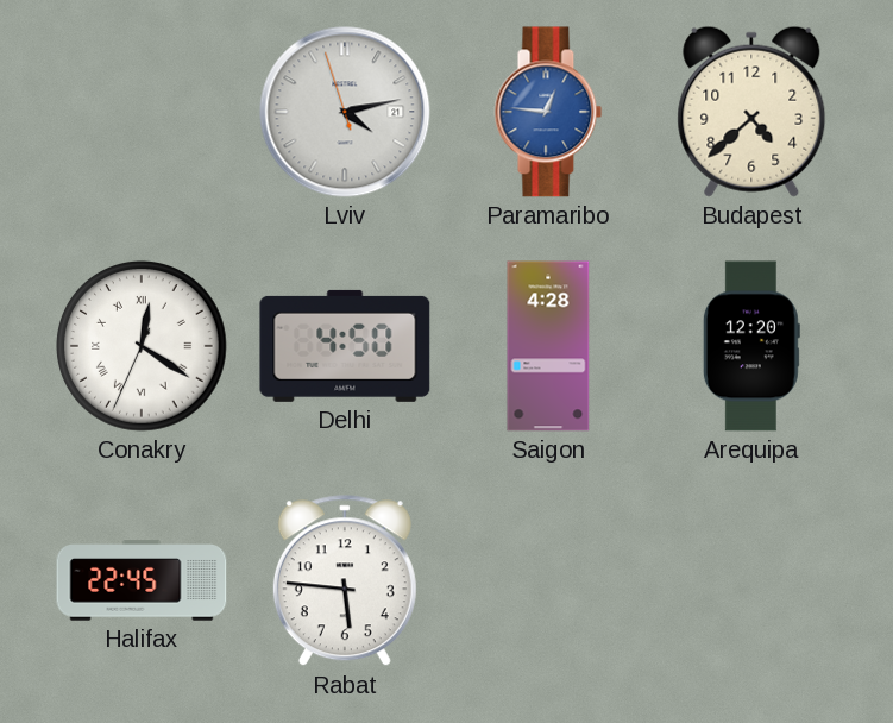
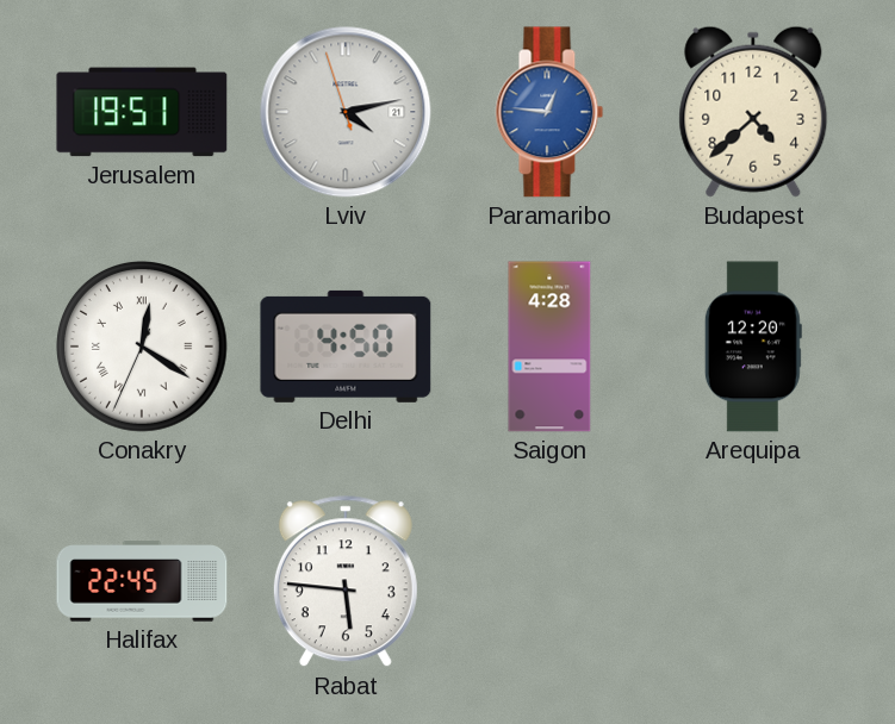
Jerusalem: none -> 19:51
